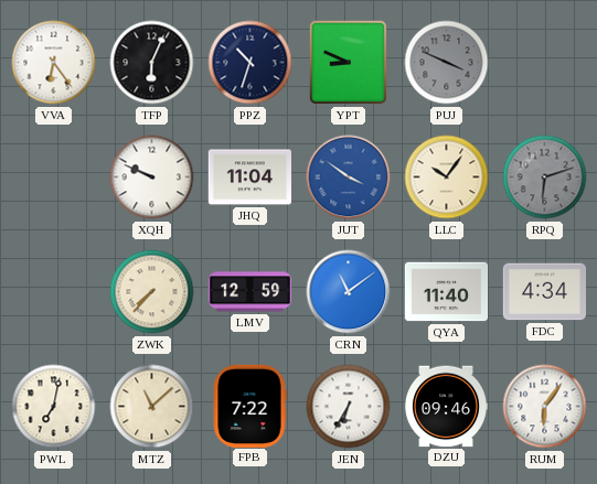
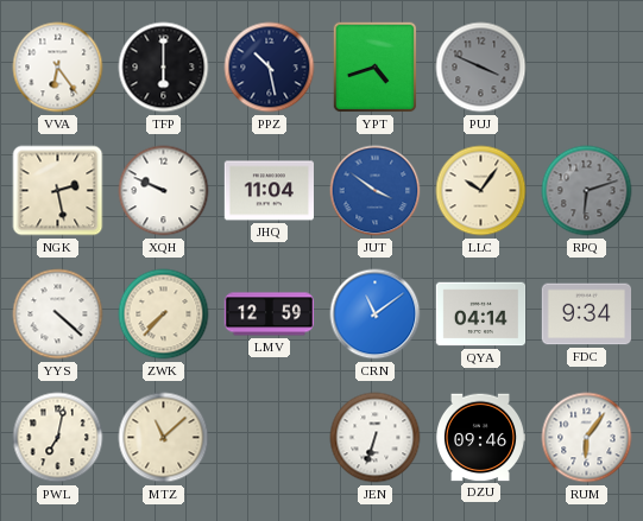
TFP: 6:04 -> 6:00
PPZ: 10:33 -> 10:28
YPT: 8:49 -> 4:42
NGK: none -> 2:28
YYS: none -> 4:22
QYA: 11:40 -> 04:14
FDC: 4:34 -> 9:34
FPB: 7:22 -> none
JEN: 6:35 -> 6:33
